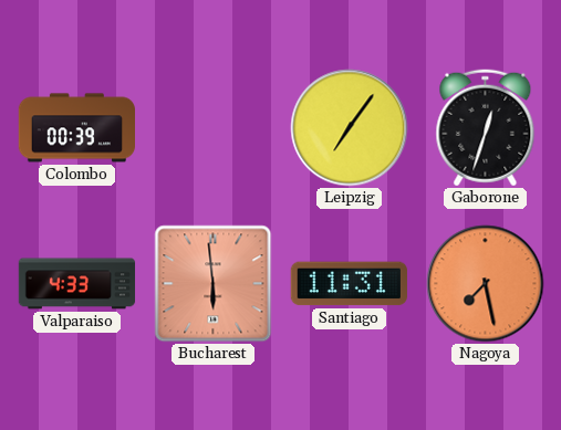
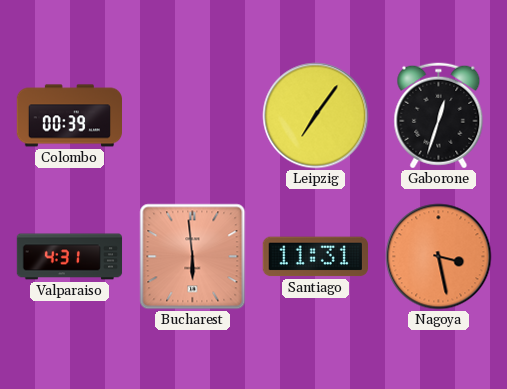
Valparaiso: 4:33 -> 4:31
Nagoya: 7:28 -> 3:28
